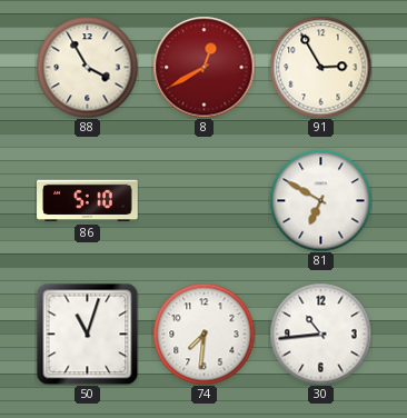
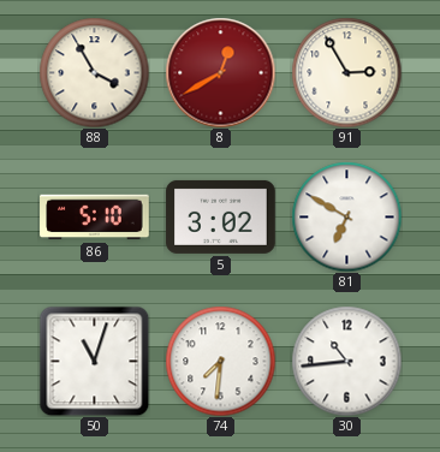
5: none -> 3:02
